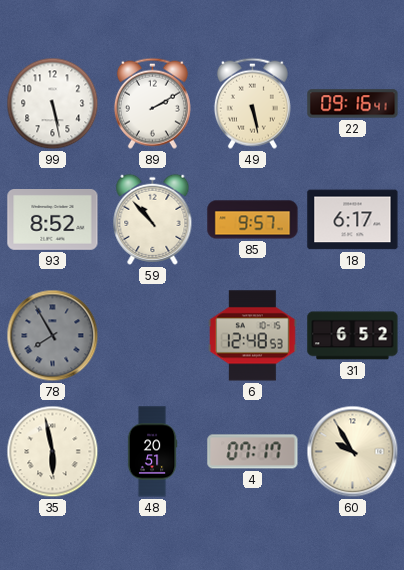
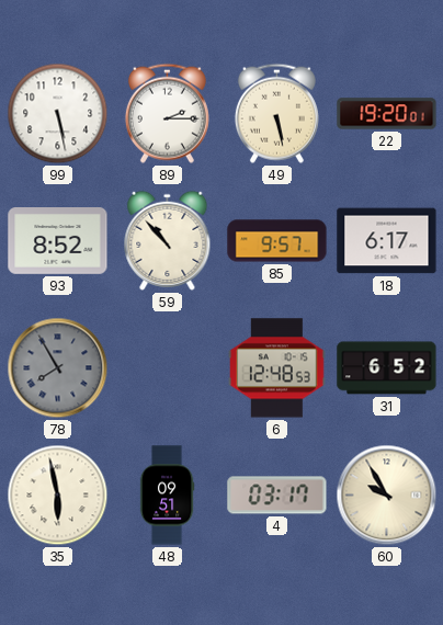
89: 2:10 -> 2:15
22: 09:16 -> 19:20
48: 20:51 -> 09:51
4: 07:17 -> 03:17
